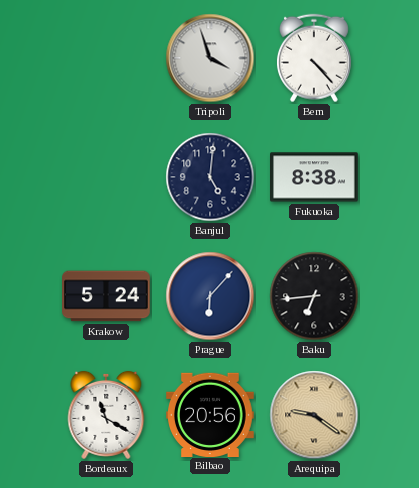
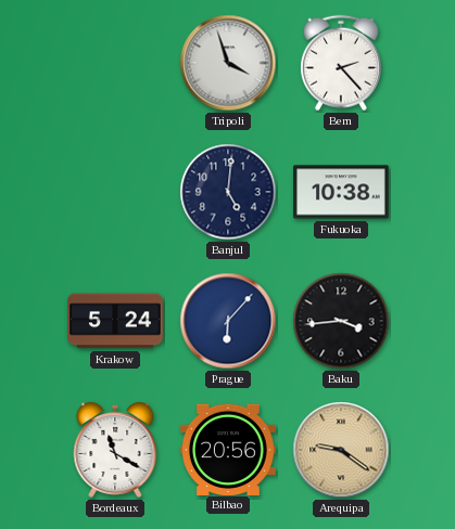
Bern: 4:23 -> 2:23
Fukuoka: 8:38 -> 10:38
Baku: 6:44 -> 3:44
